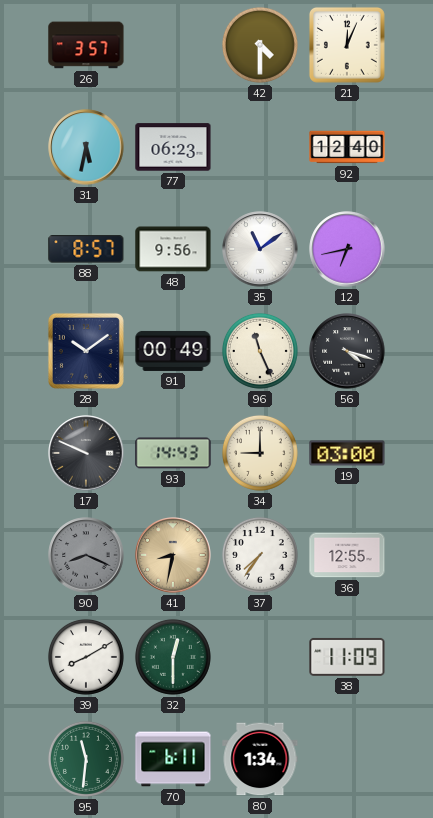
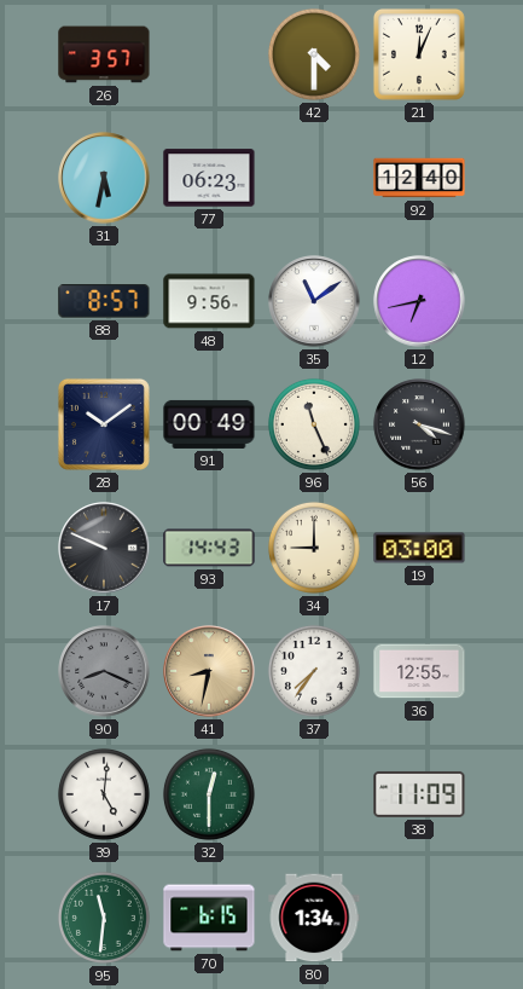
39: 8:10 -> 5:01
70: 6:11 -> 6:15
